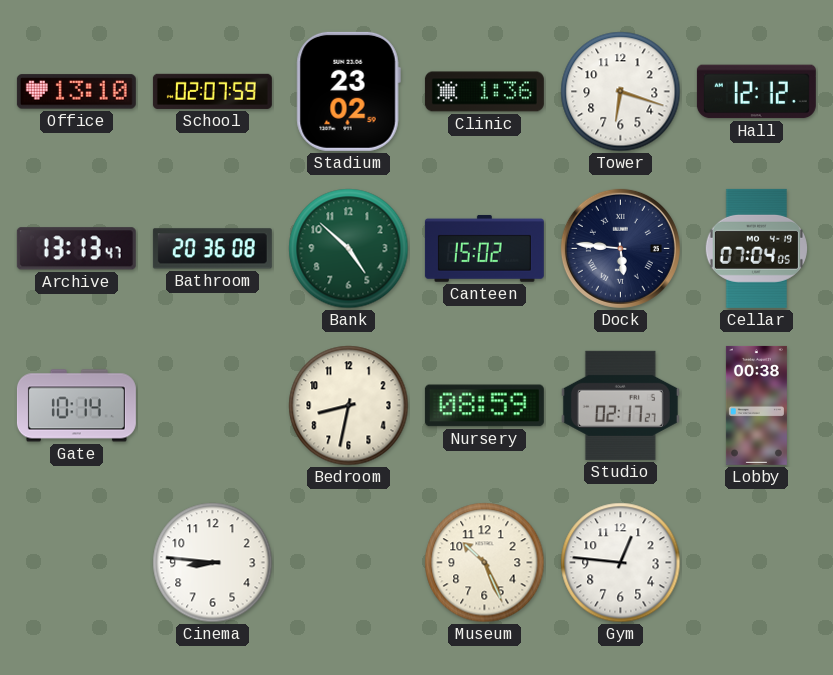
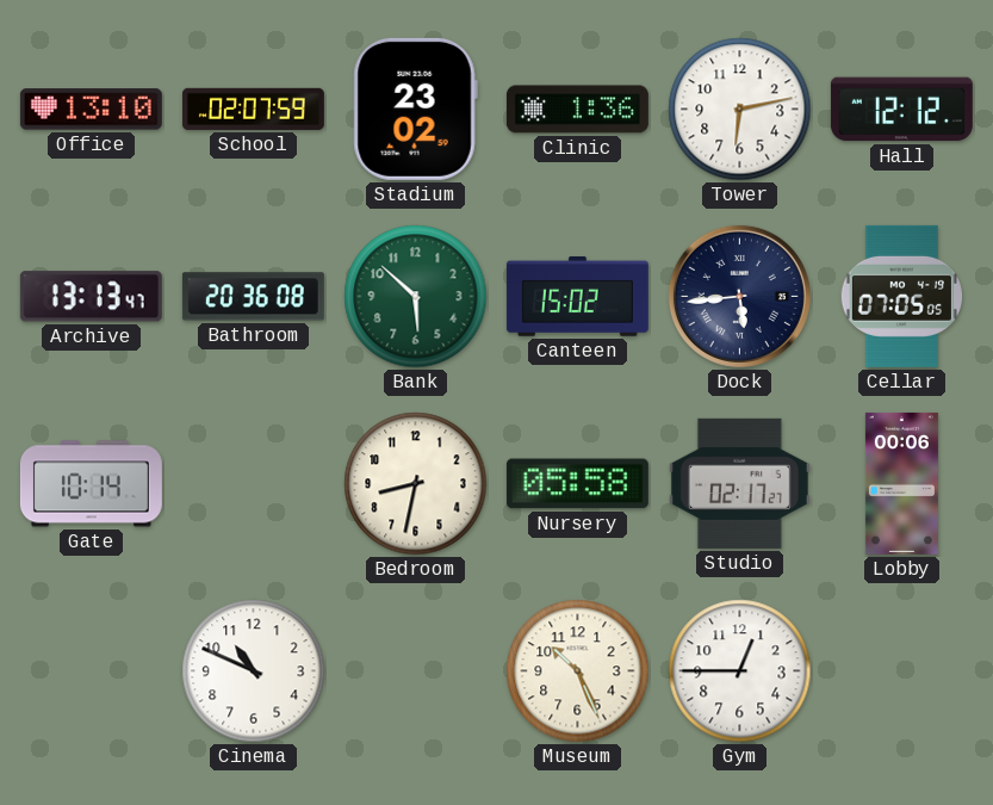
Tower: 6:18 -> 6:13
Bank: 4:52 -> 5:52
Dock: 5:46 -> 5:44
Cellar: 07:04 -> 07:05
Nursery: 08:59 -> 05:58
Lobby: 00:38 -> 00:06
Cinema: 8:46 -> 10:49
Gym: 12:46 -> 12:45
